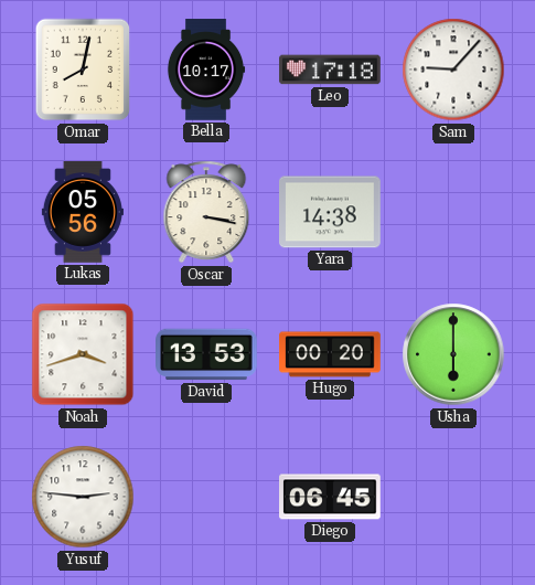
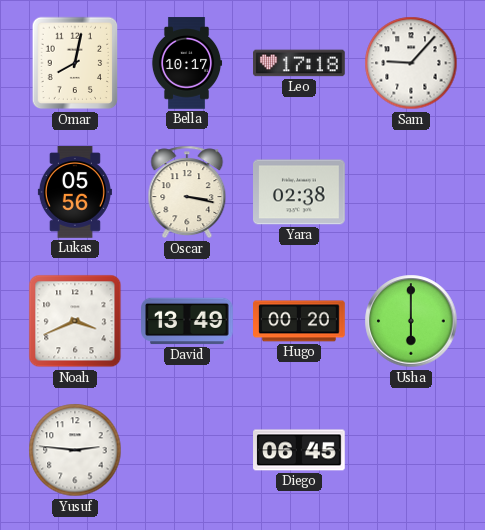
Yara: 14:38 -> 02:38
Noah: 3:42 -> 3:41
David: 13:53 -> 13:49
